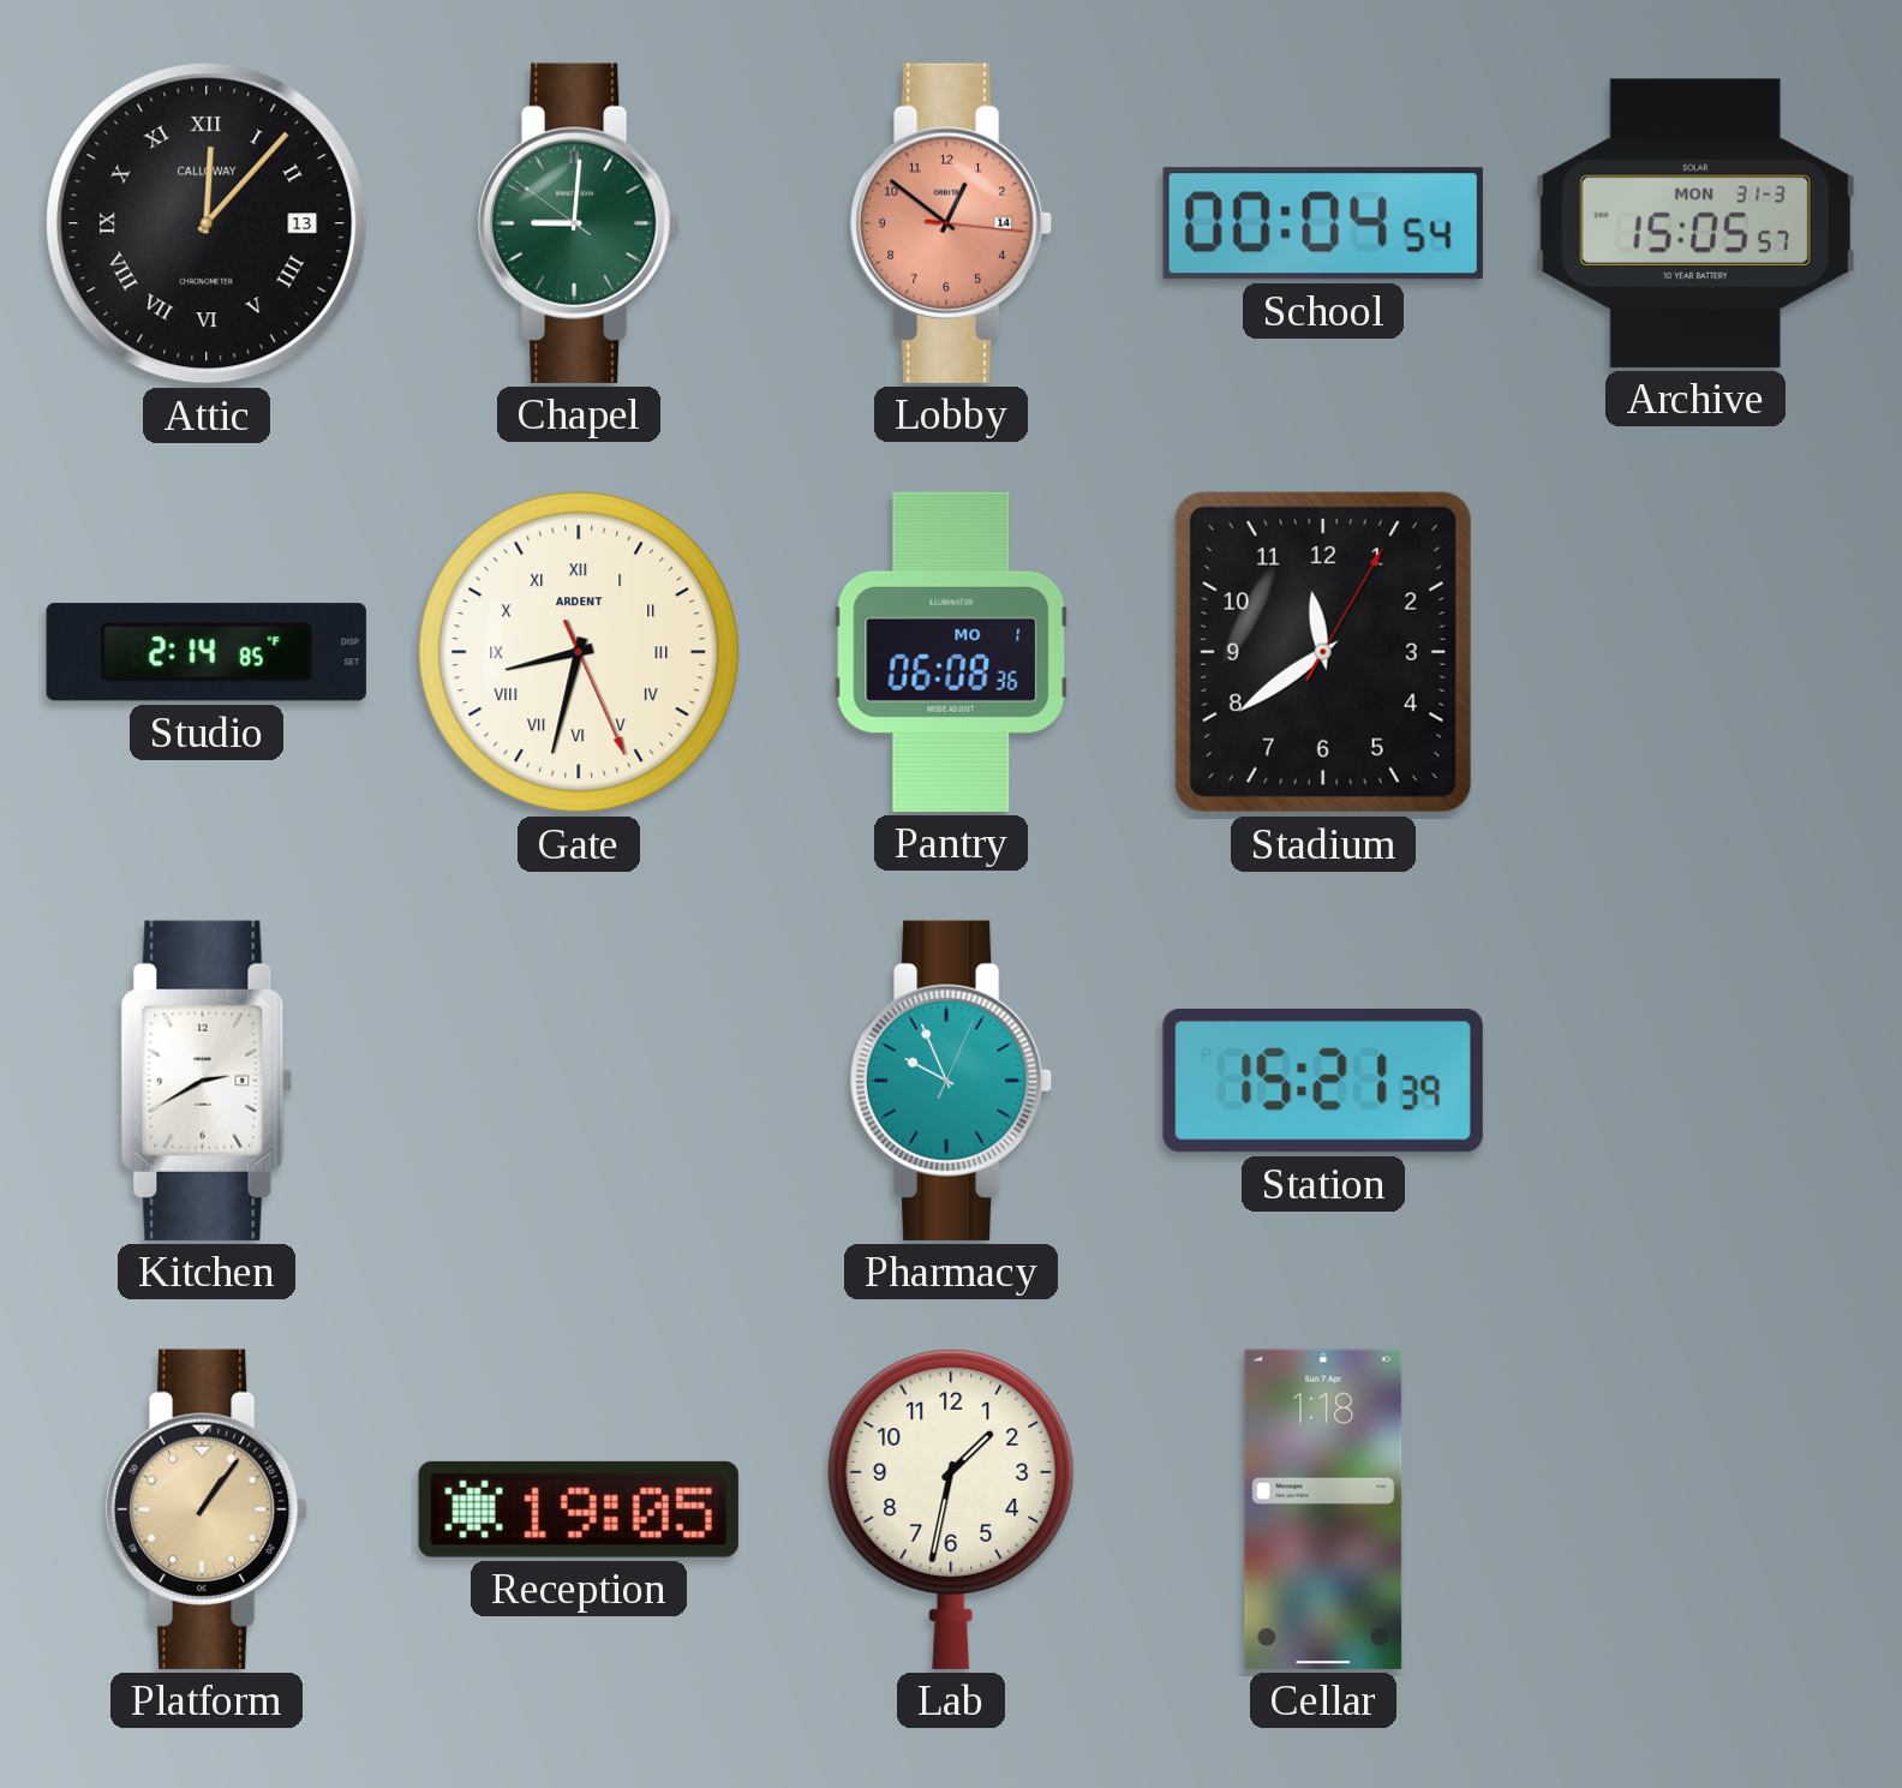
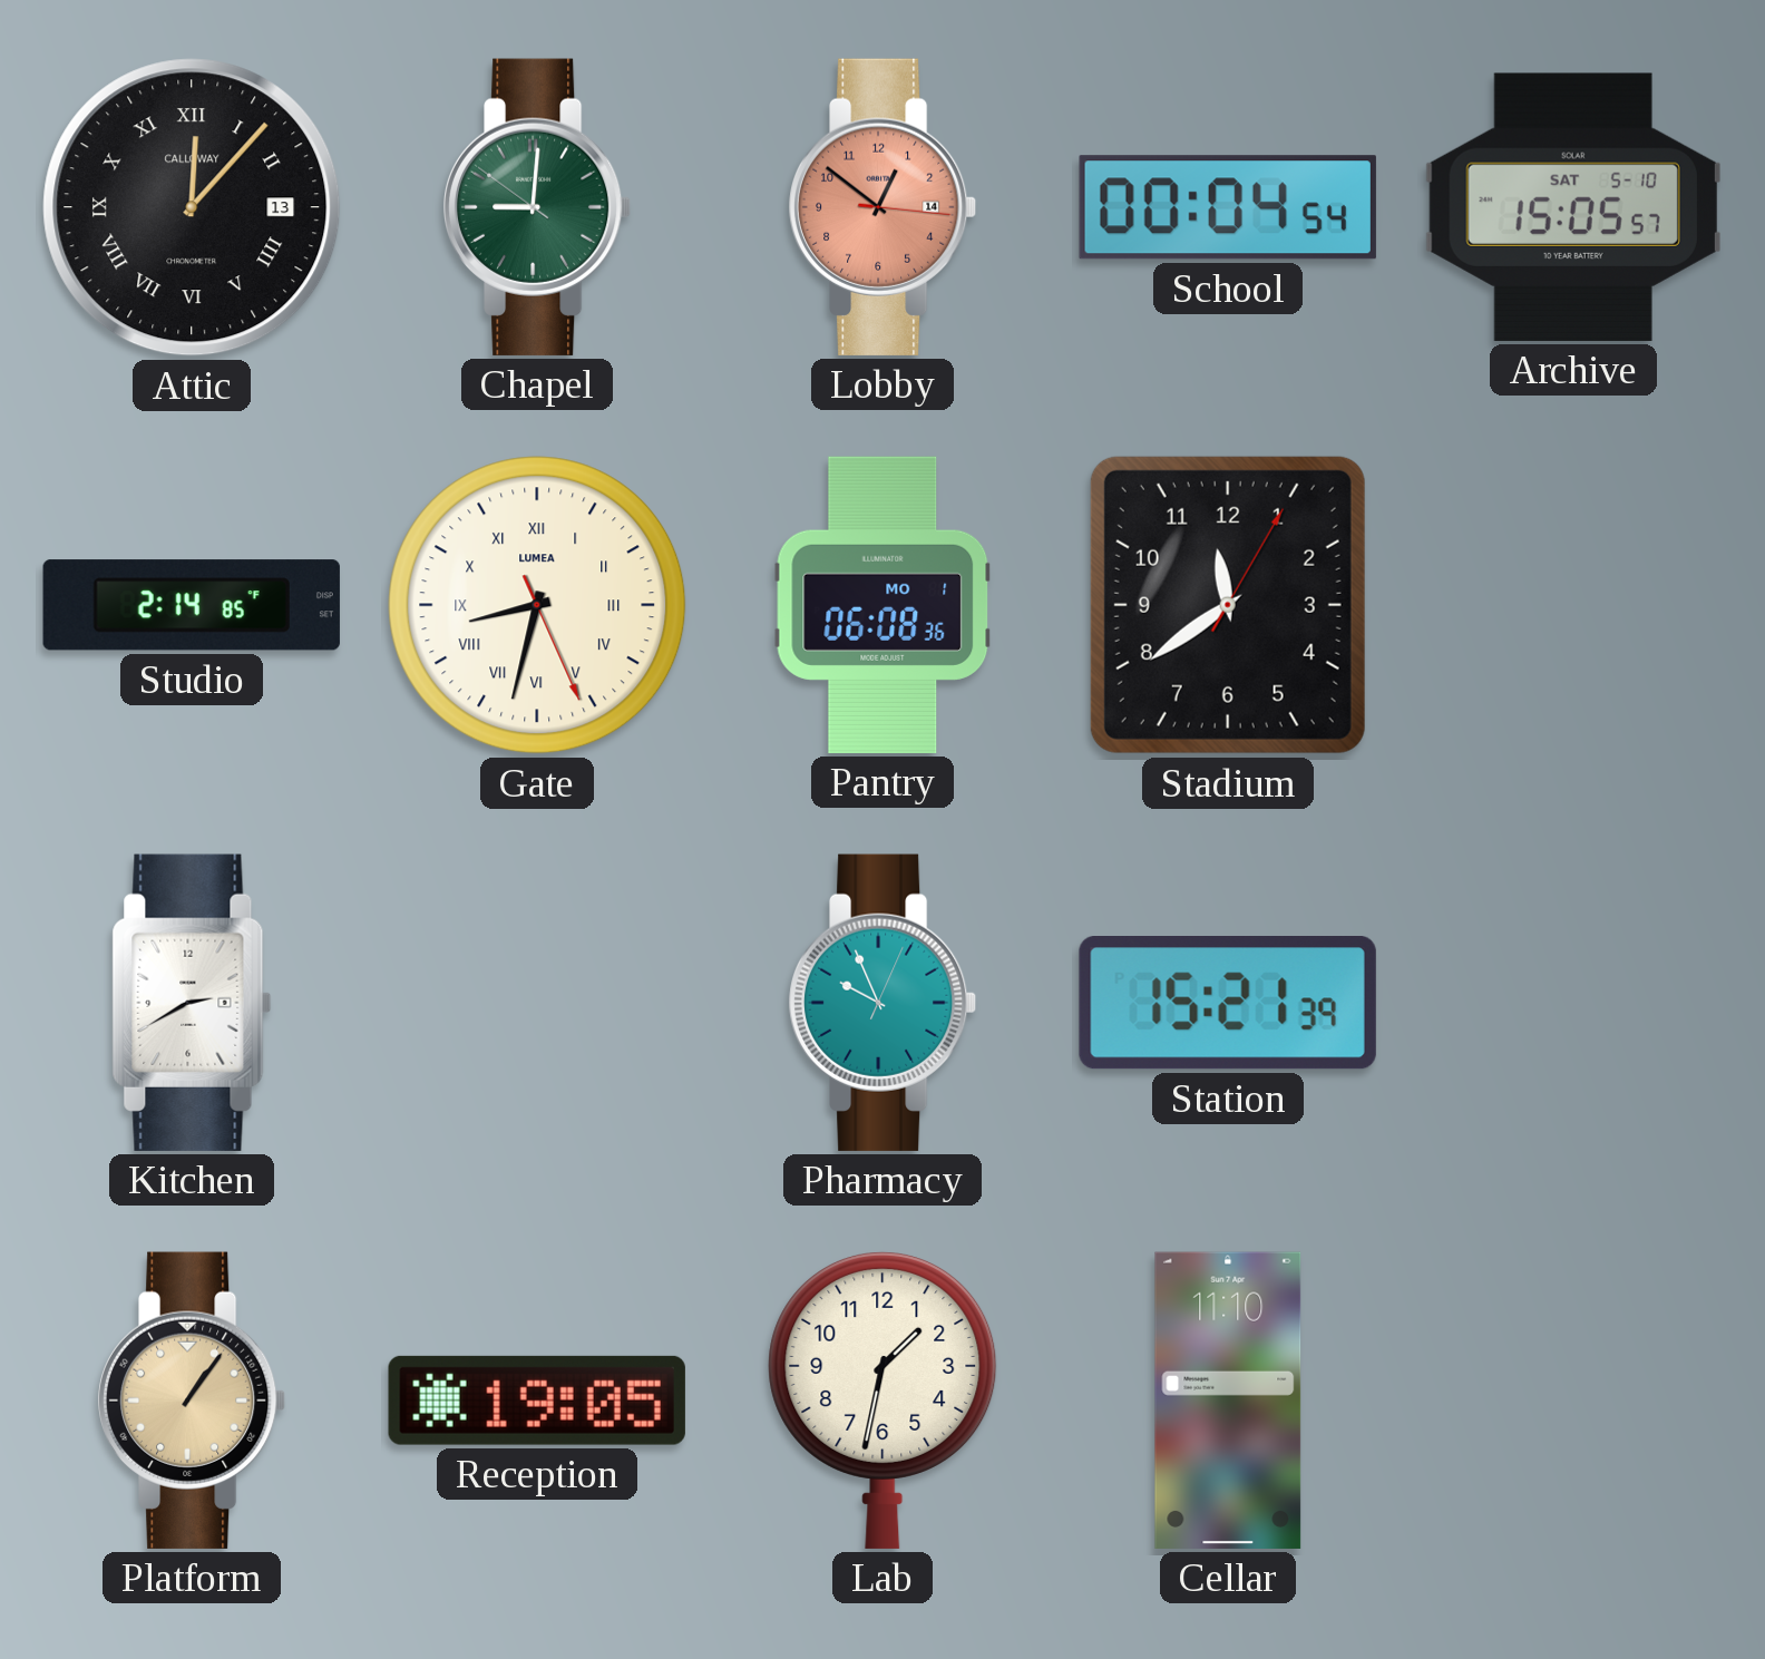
Archive date: MON 31-3 -> SAT 5-10
Gate brand: ARDENT -> LUMEA
Cellar: 1:18 -> 11:10
